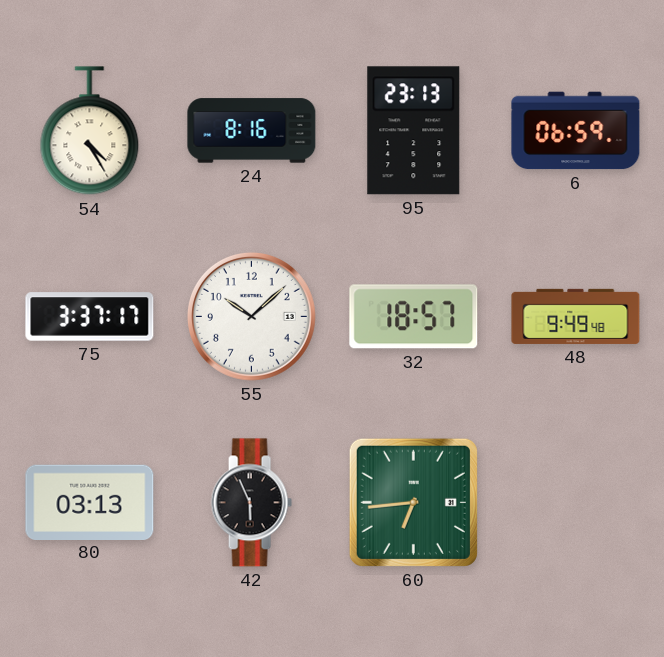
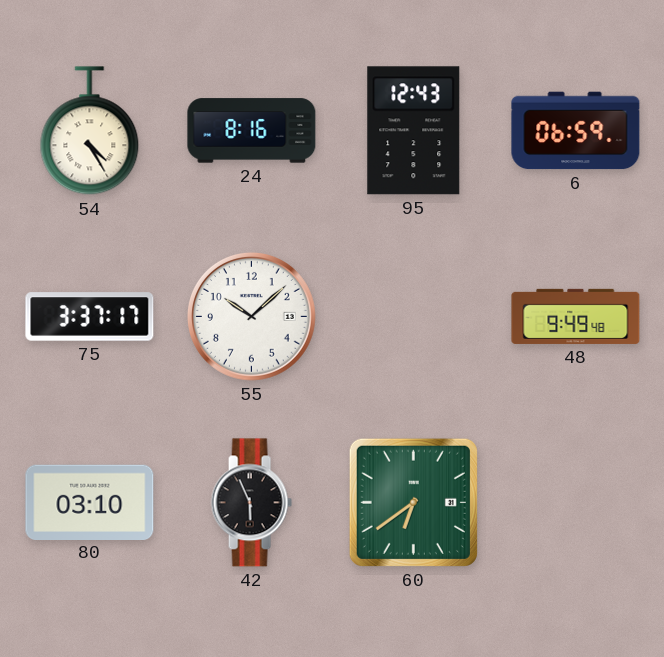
95: 23:13 -> 12:43
32: 18:57 -> none
80: 03:13 -> 03:10
60: 6:44 -> 6:39
